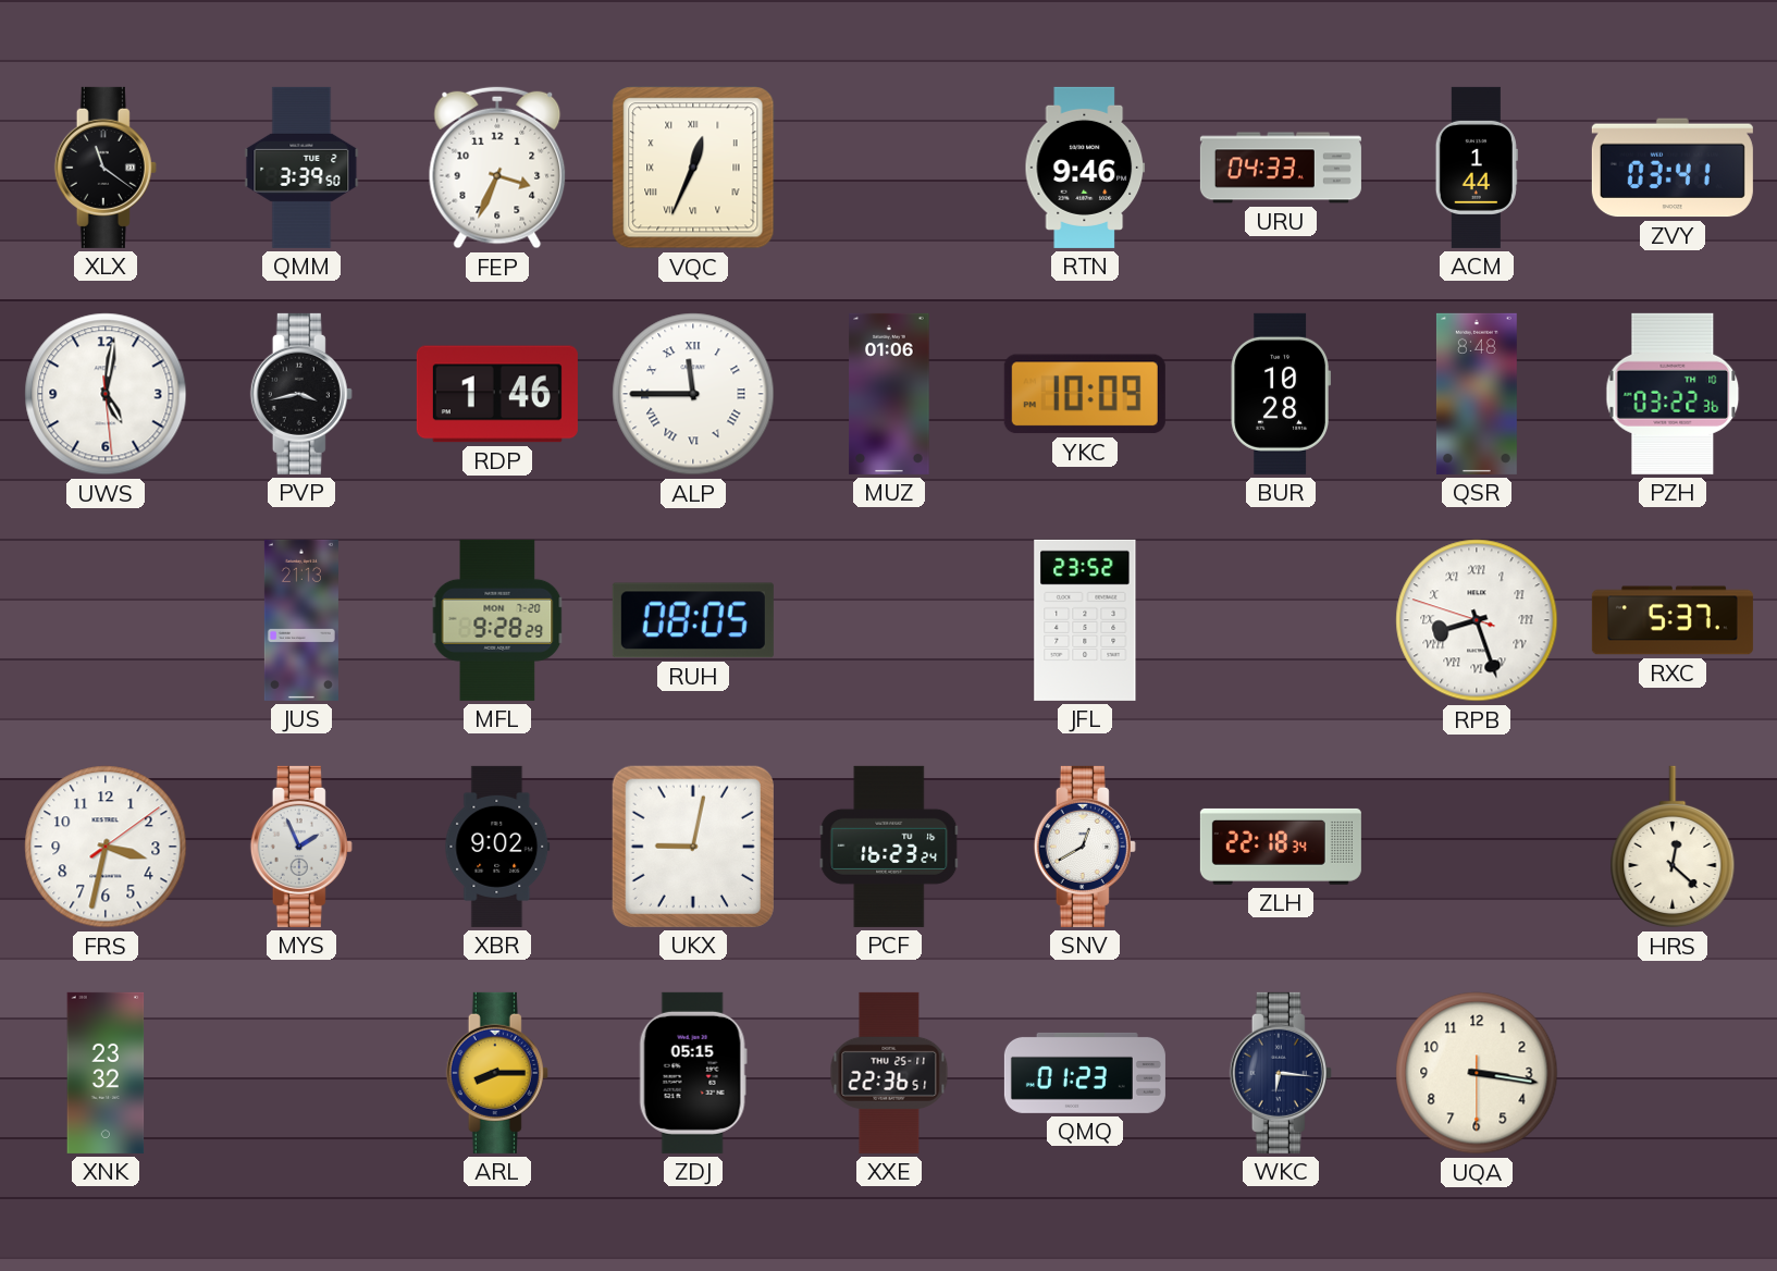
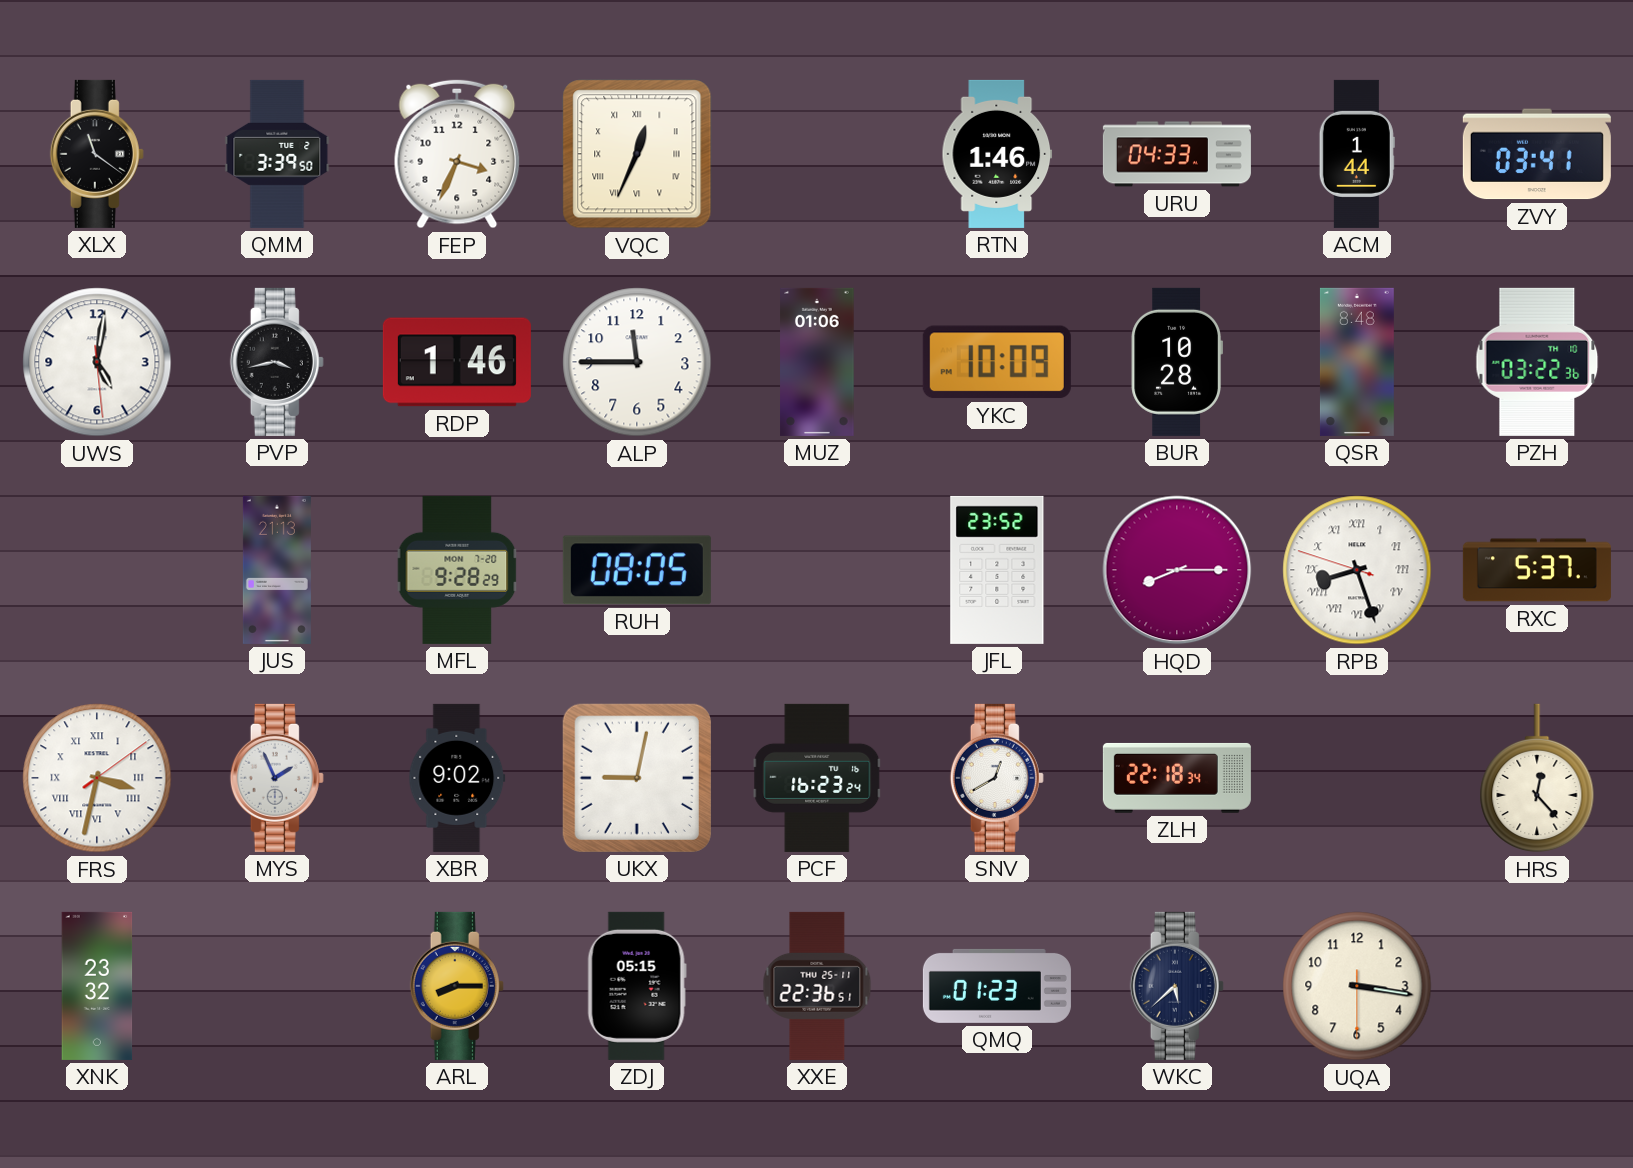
RTN: 9:46 -> 1:46
ALP numerals: Roman -> Arabic
HQD: none -> 8:15
FRS numerals: Arabic -> Roman
HRS: 12:22 -> 12:23
WKC: 6:16 -> 5:38
